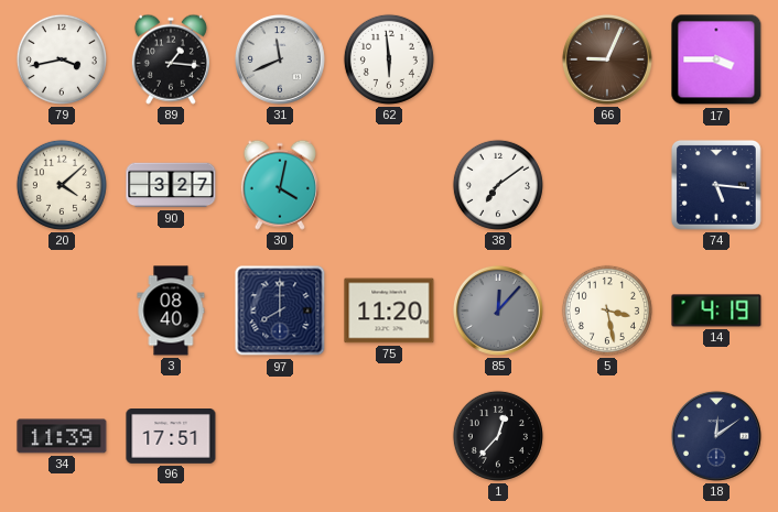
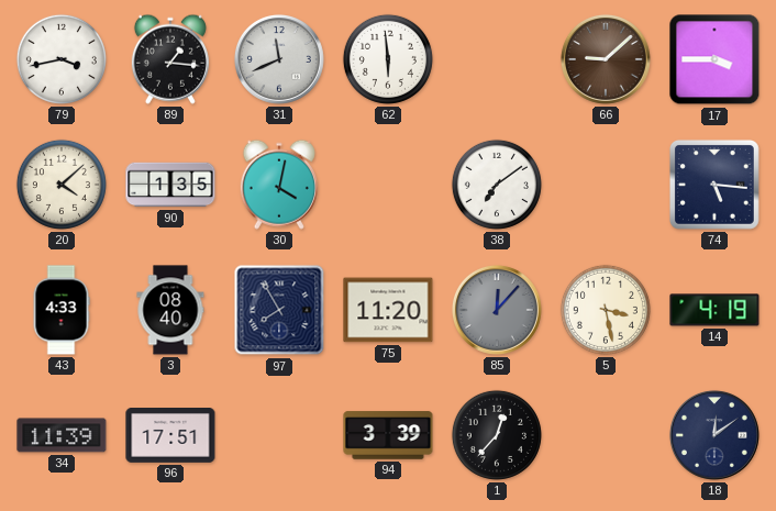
66: 9:04 -> 9:08
90: 3:27 -> 1:35
43: none -> 4:33
97: 8:00 -> 7:55
94: none -> 3:39
